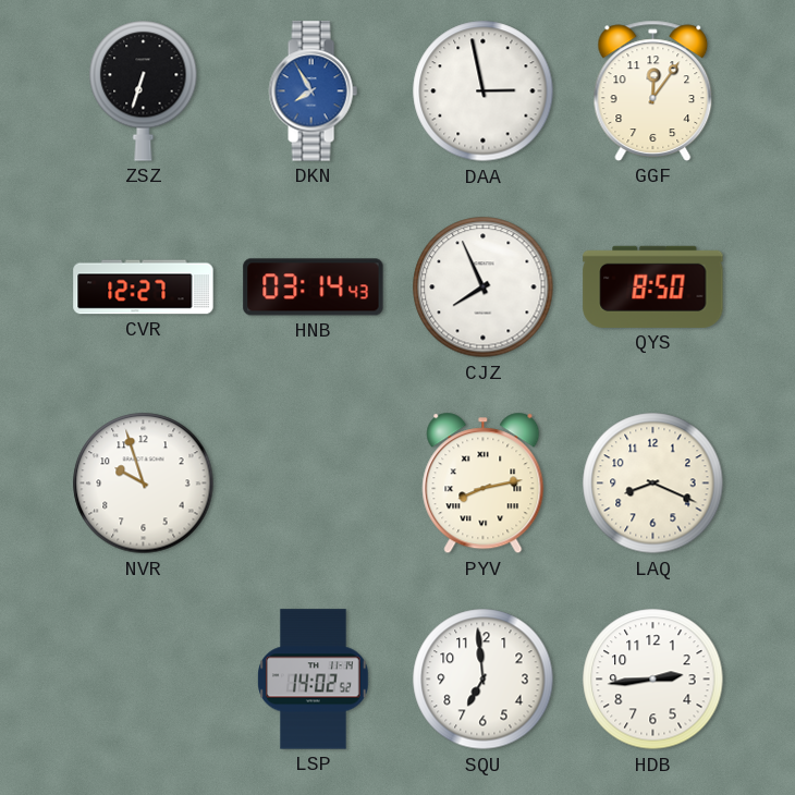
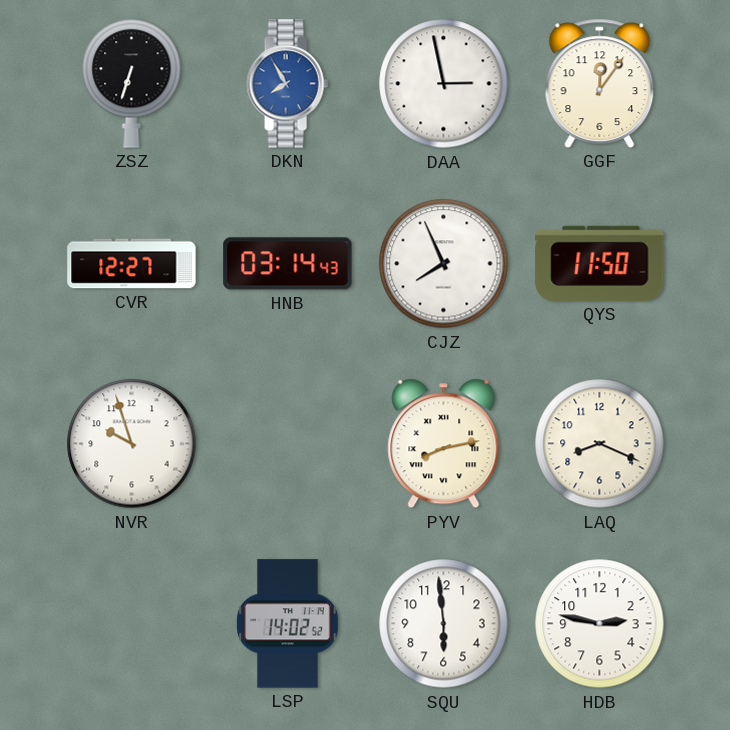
QYS: 8:50 -> 11:50
SQU: 6:59 -> 5:59
HDB: 2:44 -> 2:47
